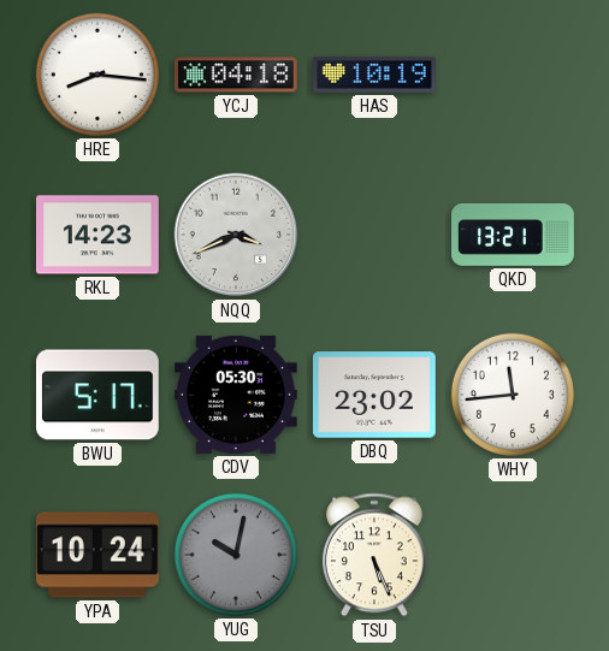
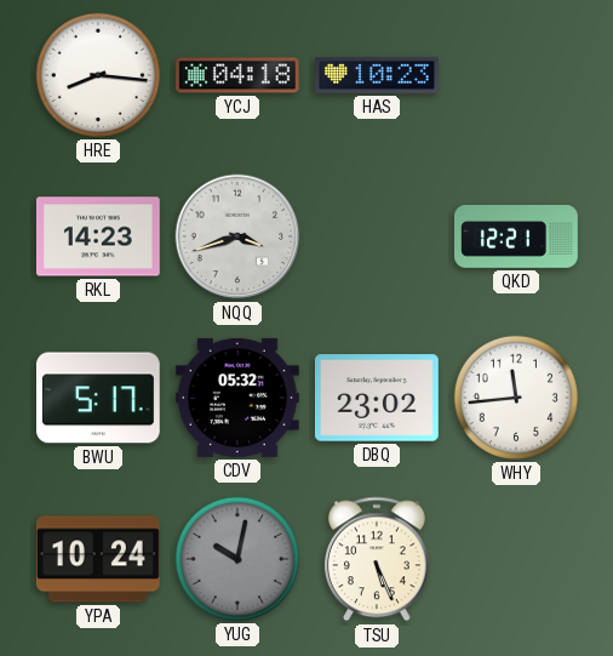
HAS: 10:19 -> 10:23
NQQ: 3:41 -> 3:42
QKD: 13:21 -> 12:21
CDV: 05:30 -> 05:32
